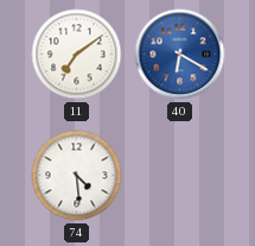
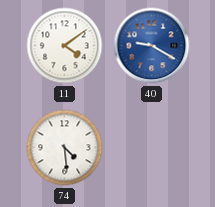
11: 7:09 -> 4:09
40: 6:20 -> 9:20
